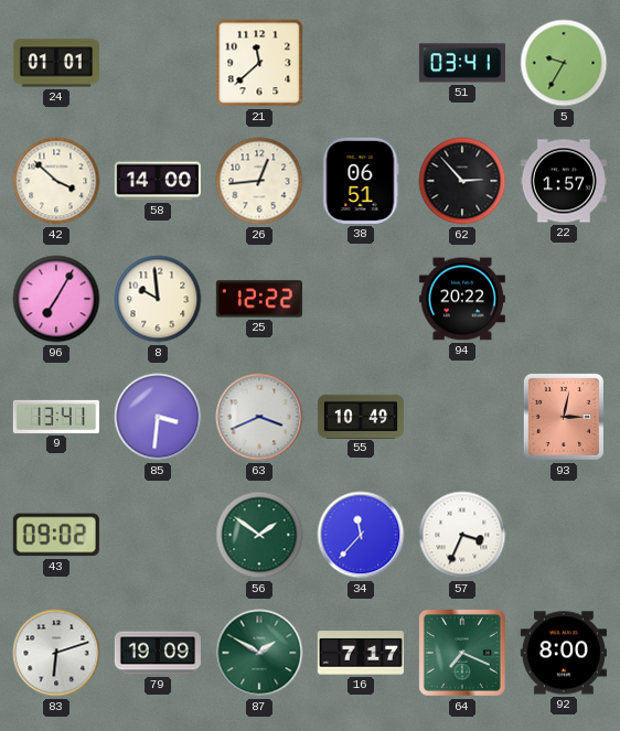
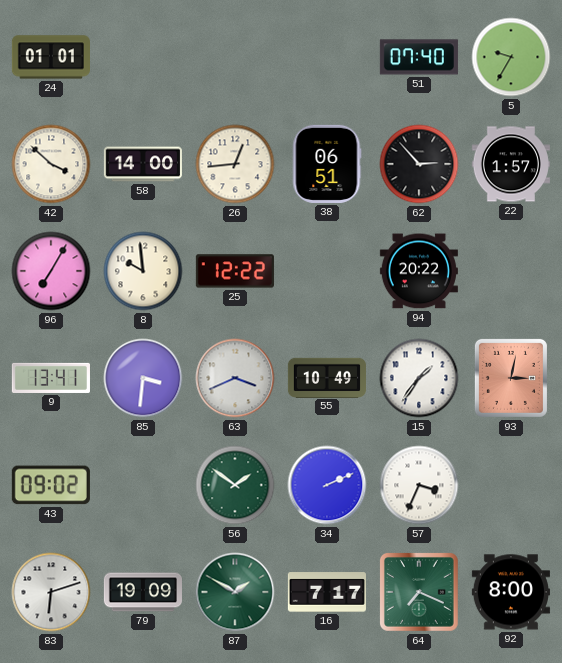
21: 11:38 -> none
51: 03:41 -> 07:40
15: none -> 1:36
34: 11:37 -> 2:11
